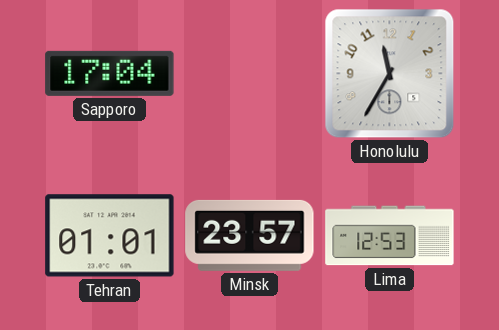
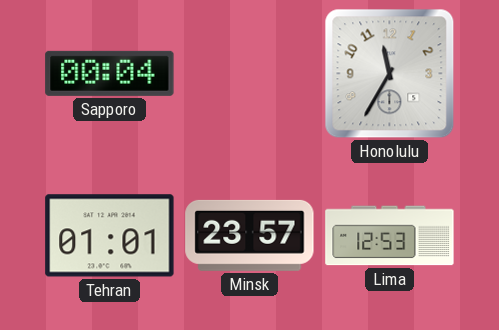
Sapporo: 17:04 -> 00:04
